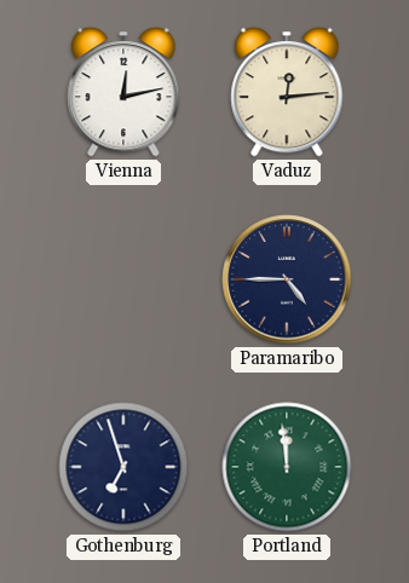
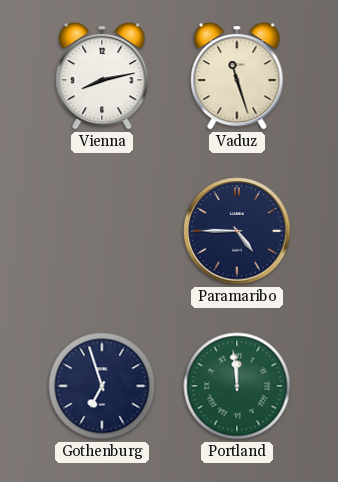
Vienna: 12:13 -> 8:13
Vaduz: 12:14 -> 11:27
